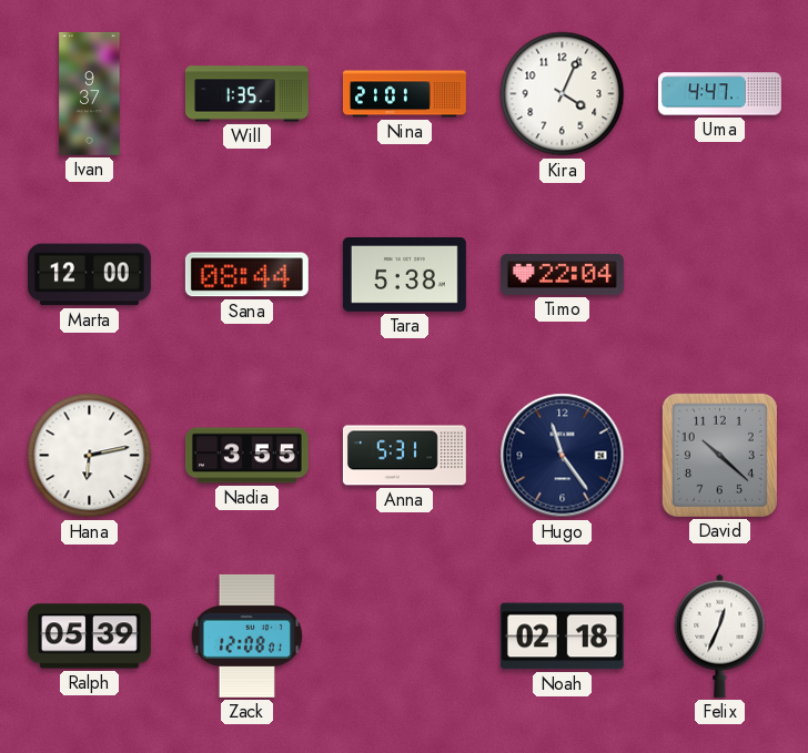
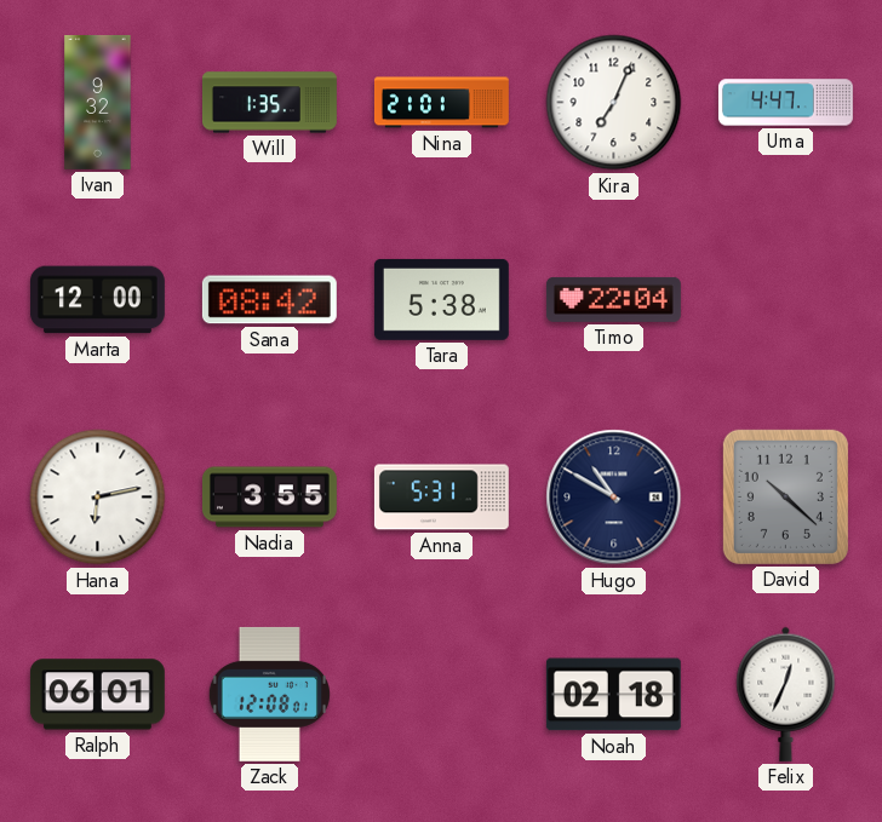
Ivan: 9:37 -> 9:32
Kira: 4:04 -> 7:04
Sana: 08:44 -> 08:42
Hugo: 11:24 -> 10:50
Ralph: 05:39 -> 06:01
